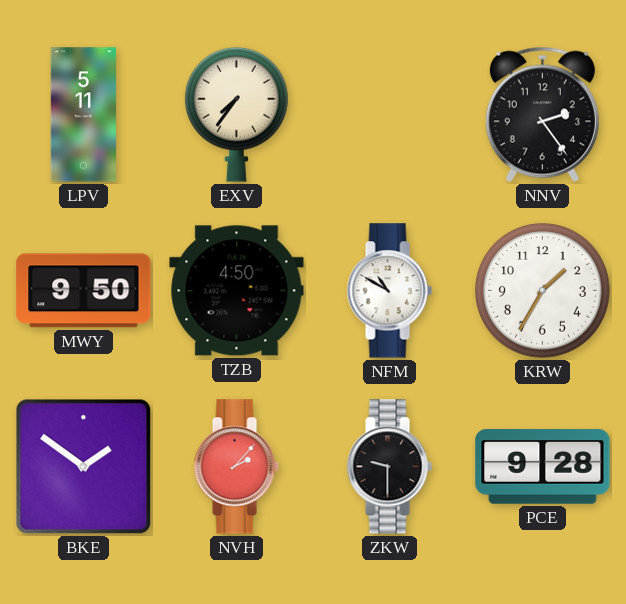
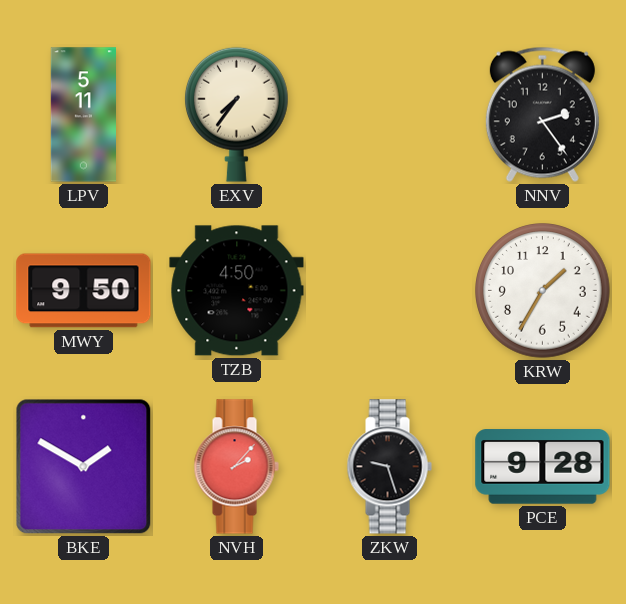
NFM: 10:50 -> none
BKE: 1:51 -> 1:50
ZKW: 9:30 -> 9:27
